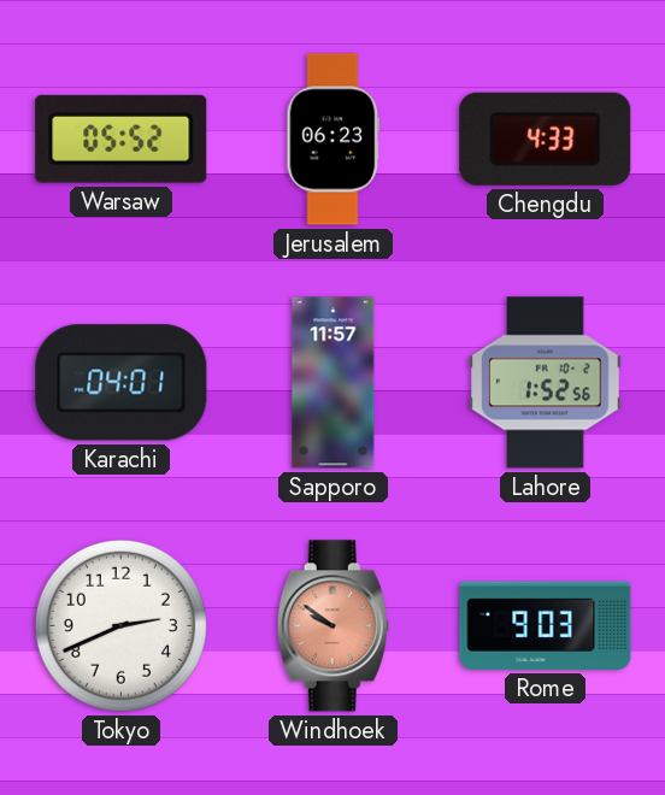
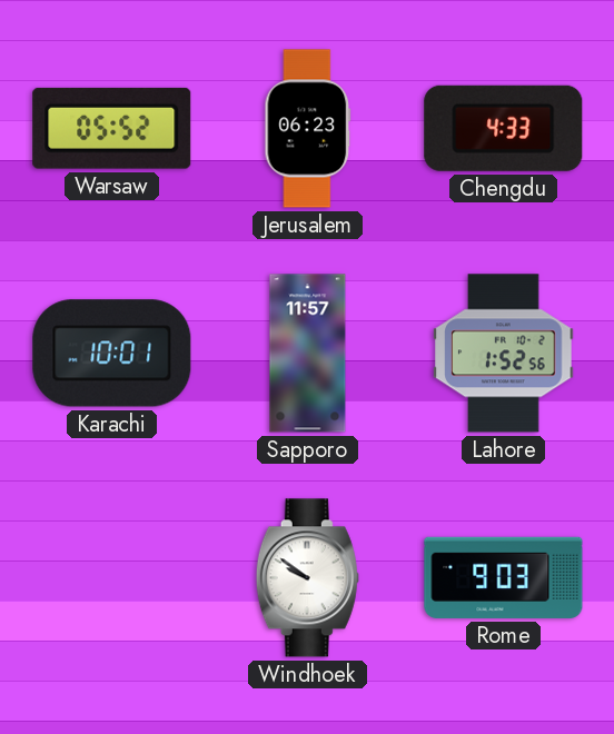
Karachi: 04:01 -> 10:01
Tokyo: 2:41 -> none
Windhoek dial: salmon -> white
